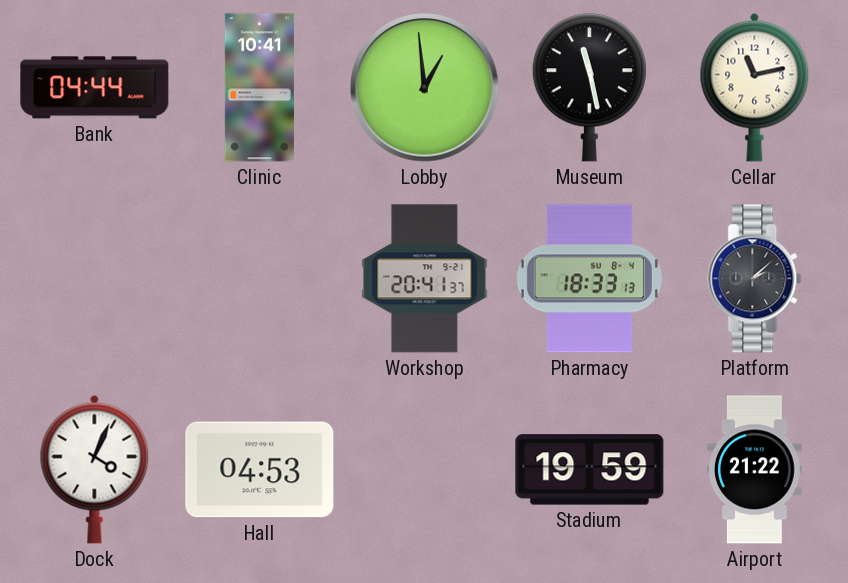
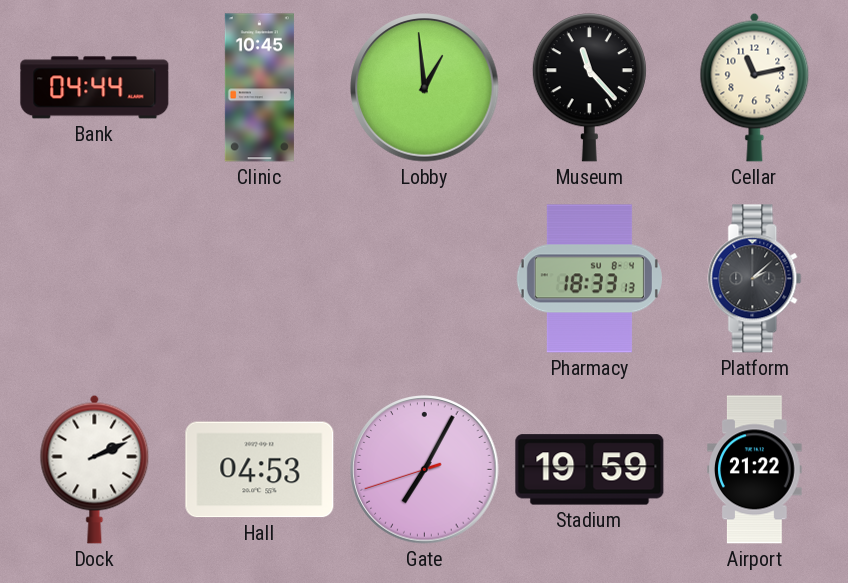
Clinic: 10:41 -> 10:45
Museum: 11:28 -> 11:23
Workshop: 20:41 -> none
Dock: 4:04 -> 2:11
Gate: none -> 7:04
